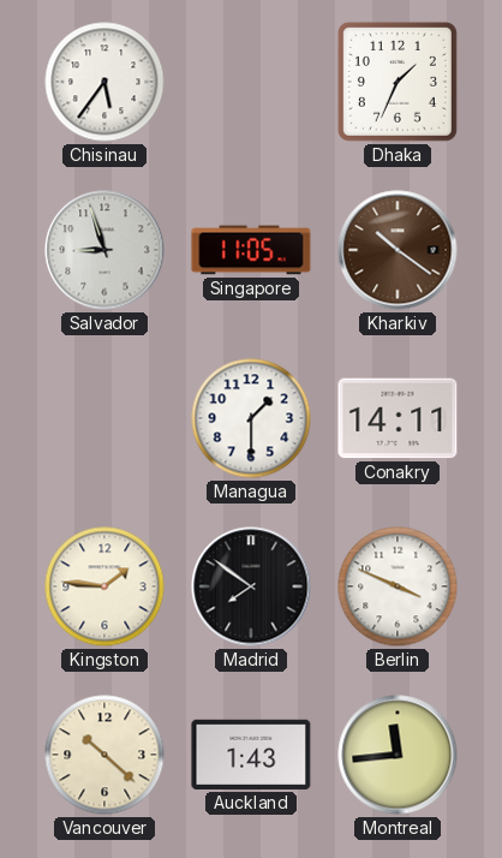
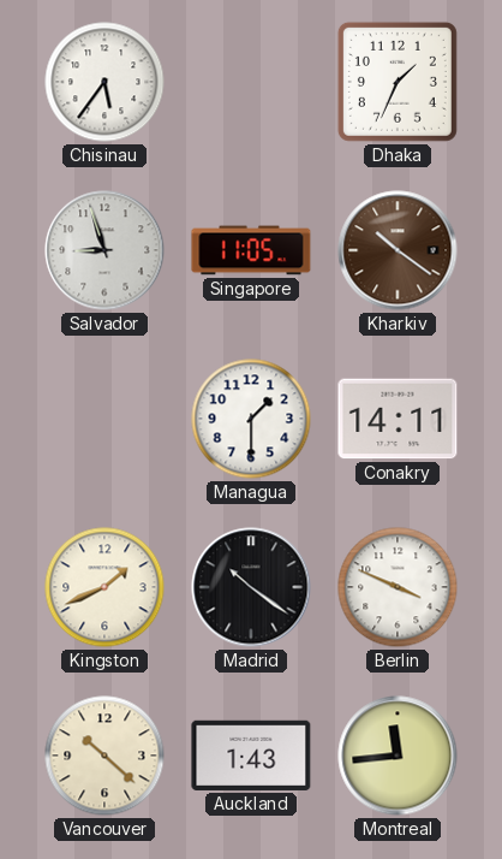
Kingston: 1:46 -> 1:41
Madrid: 7:51 -> 10:21
